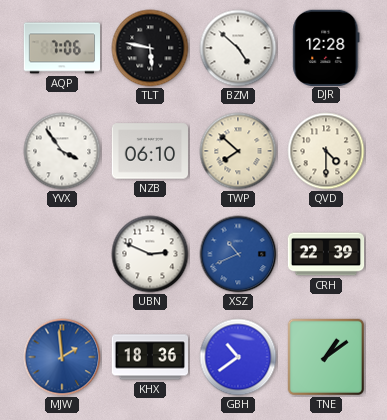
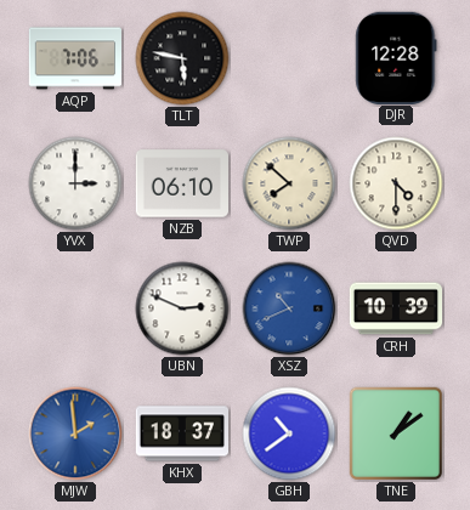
BZM: 4:52 -> none
YVX: 3:54 -> 3:00
CRH: 22:39 -> 10:39
KHX: 18:36 -> 18:37
